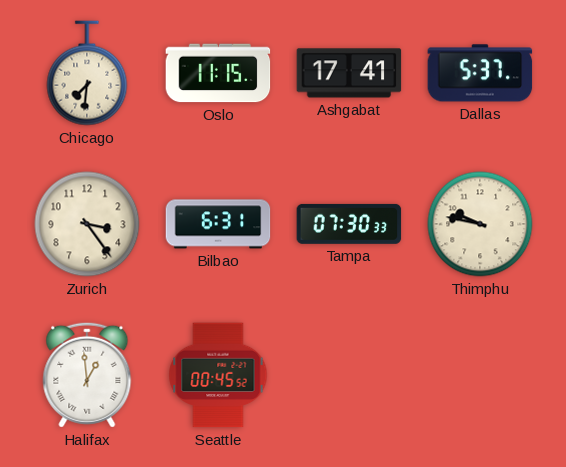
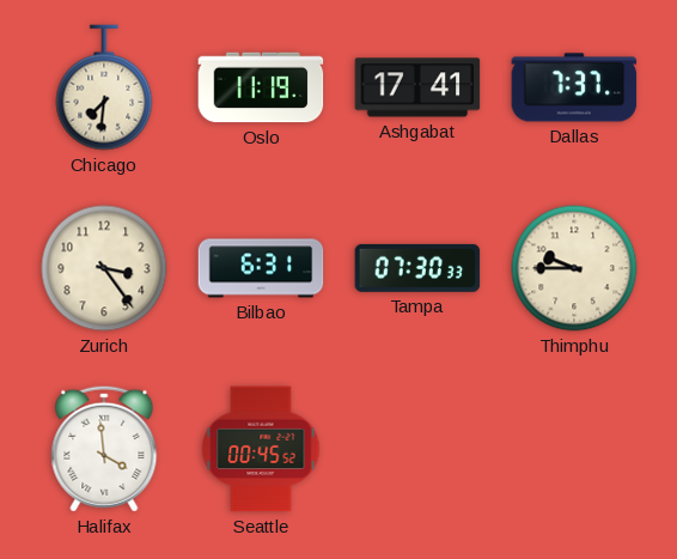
Oslo: 11:15 -> 11:19
Dallas: 5:37 -> 7:37
Thimphu: 9:47 -> 9:45
Halifax: 12:59 -> 3:59
